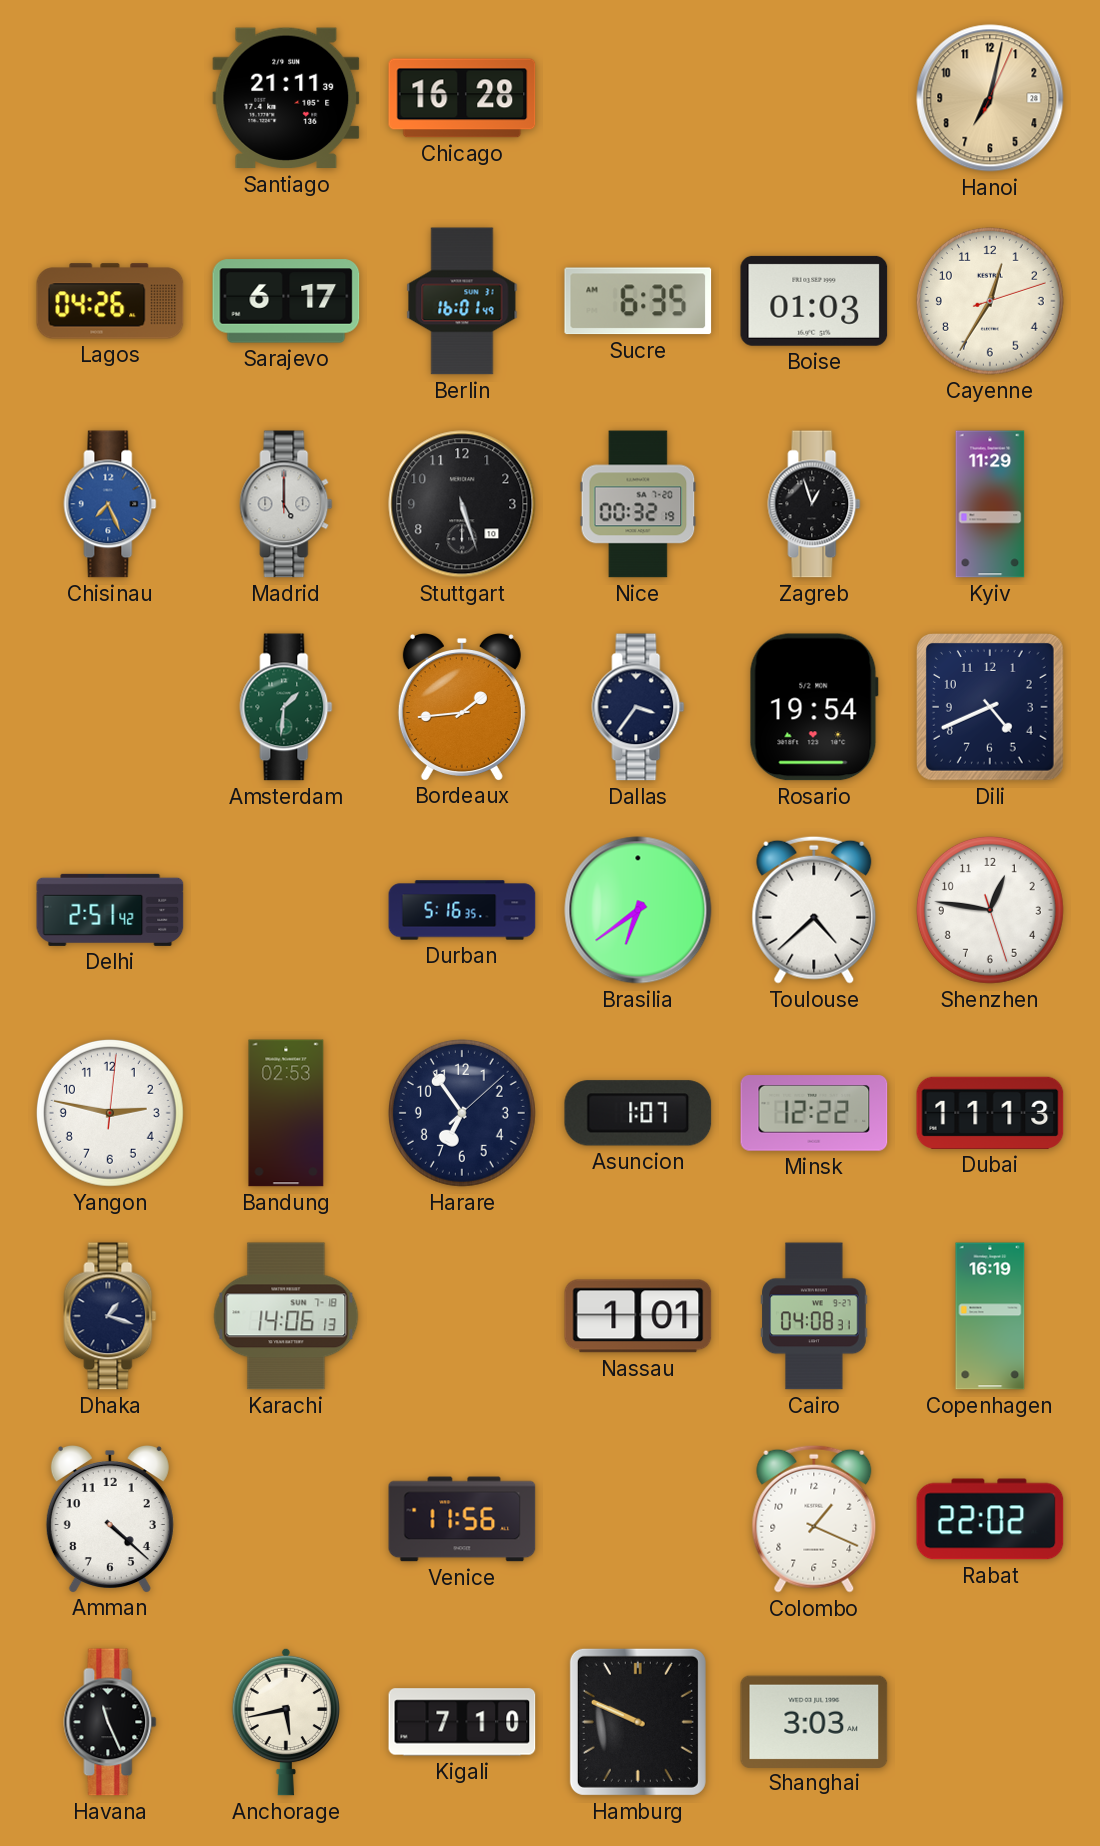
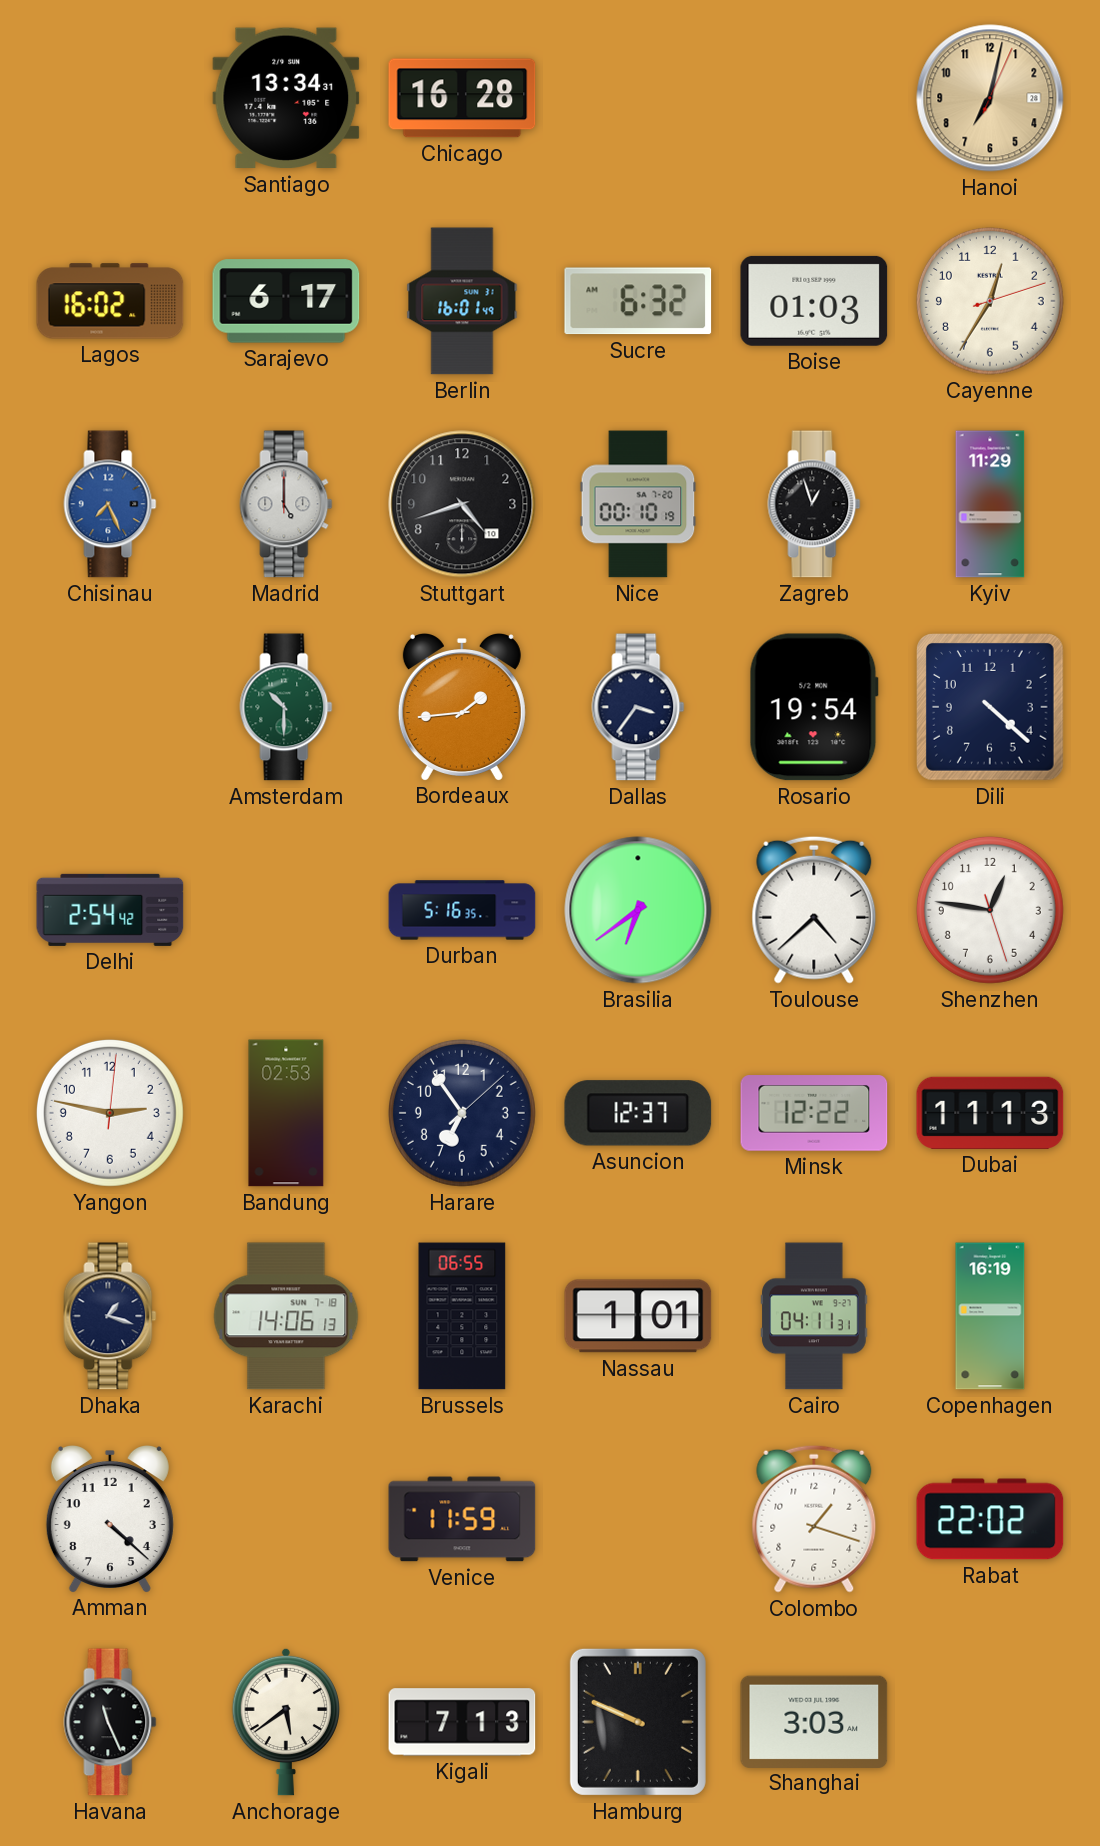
Santiago: 21:11 -> 13:34
Lagos: 04:26 -> 16:02
Sucre: 6:35 -> 6:32
Stuttgart: 5:27 -> 4:42
Nice: 00:32 -> 00:10
Amsterdam: 1:31 -> 10:30
Dili: 4:41 -> 4:22
Delhi: 2:51 -> 2:54
Asuncion: 1:07 -> 12:37
Brussels: none -> 06:55
Cairo: 04:08 -> 04:11
Venice: 11:56 -> 11:59
Colombo: 1:19 -> 1:18
Anchorage: 5:43 -> 5:39
Kigali: 7:10 -> 7:13
